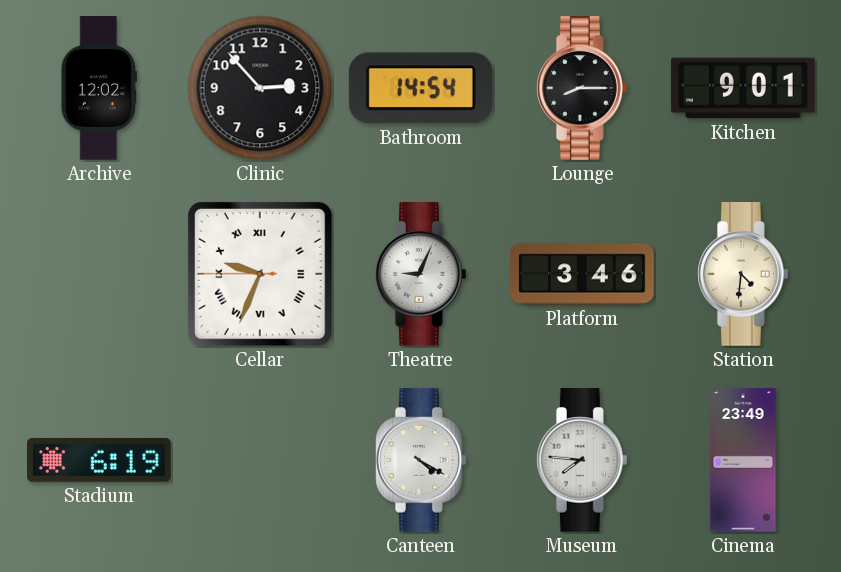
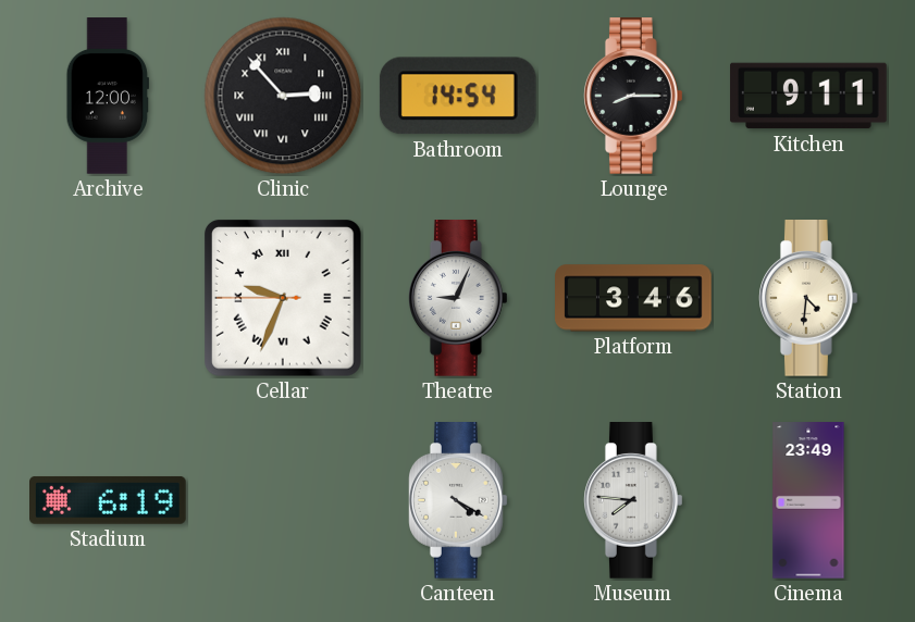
Archive: 12:02 -> 12:00
Clinic numerals: Arabic -> Roman
Kitchen: 9:01 -> 9:11
